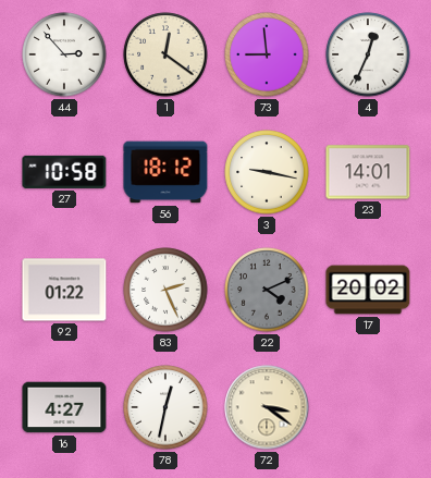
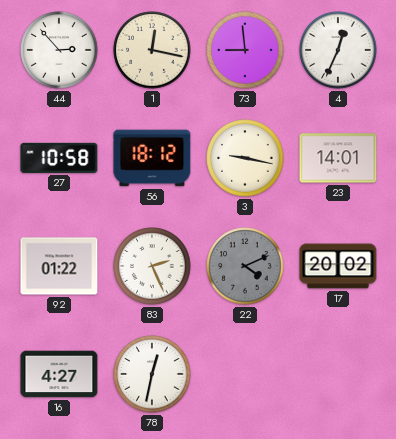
1: 12:21 -> 12:17
72: 3:21 -> none
